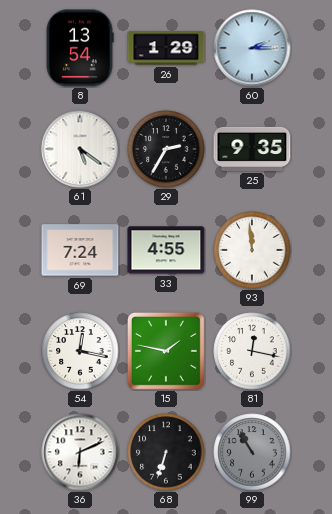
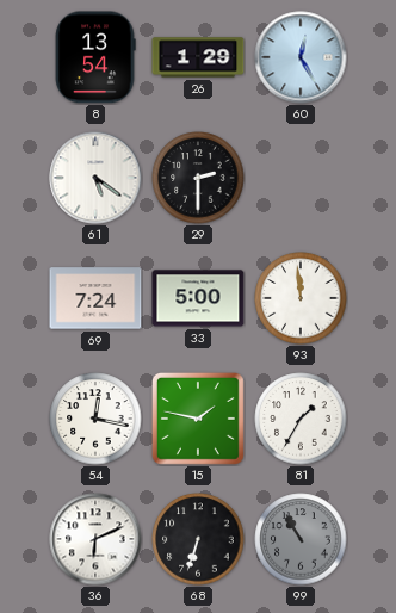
60: 2:15 -> 12:25
29: 2:35 -> 2:30
25: 9:35 -> none
33: 4:55 -> 5:00
81: 12:17 -> 1:35
